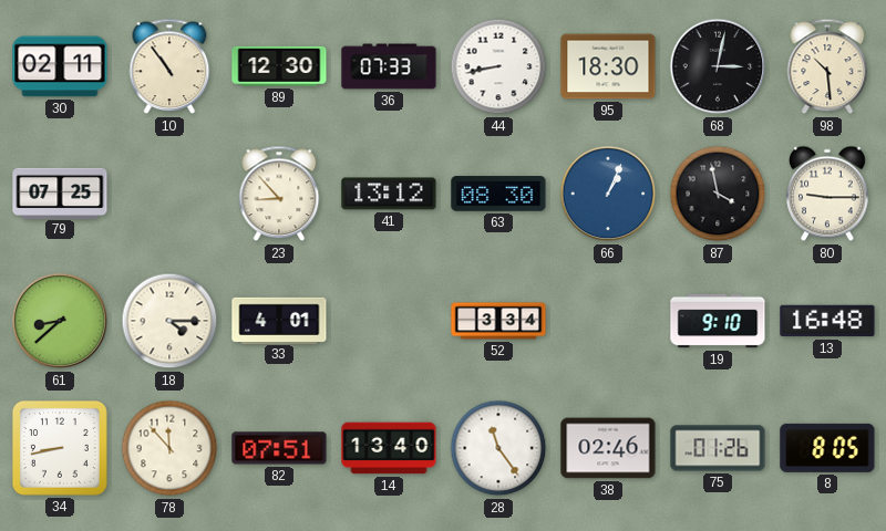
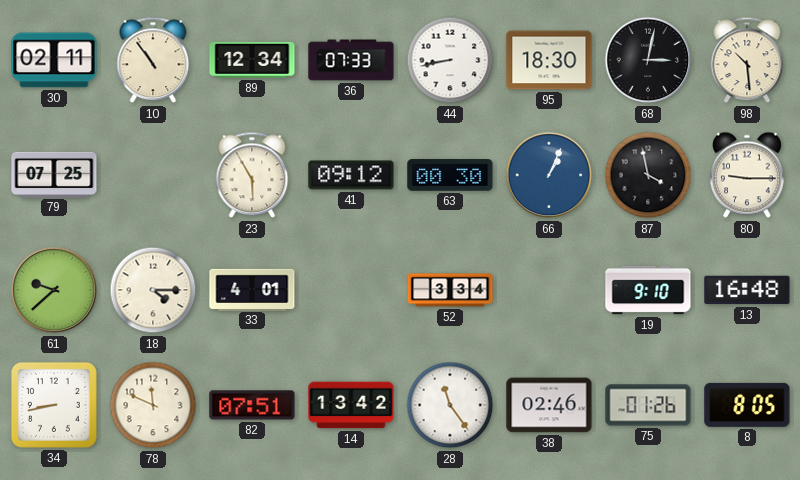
89: 12:30 -> 12:34
23: 8:53 -> 5:55
41: 13:12 -> 09:12
63: 08:30 -> 00:30
61: 8:38 -> 9:38
78: 11:53 -> 11:49
14: 13:40 -> 13:42
